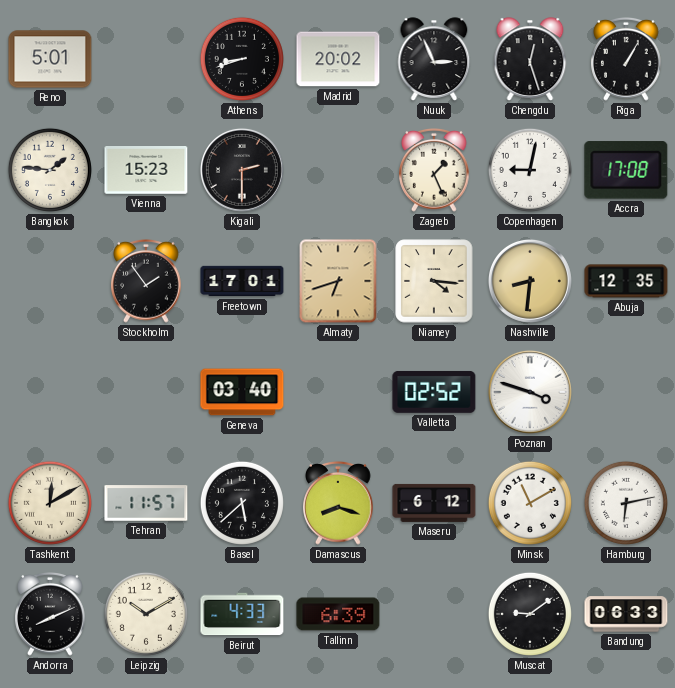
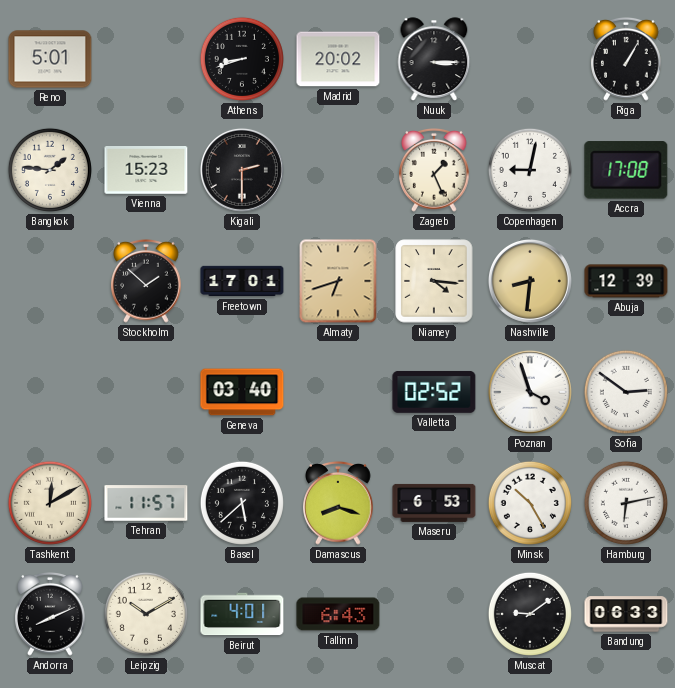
Nuuk: 2:56 -> 3:15
Chengdu: 12:27 -> none
Stockholm: 1:54 -> 1:52
Abuja: 12:35 -> 12:39
Poznan: 3:48 -> 3:57
Sofia: none -> 2:51
Maseru: 6:12 -> 6:53
Minsk: 11:10 -> 10:25
Beirut: 4:33 -> 4:01
Tallinn: 6:39 -> 6:43
